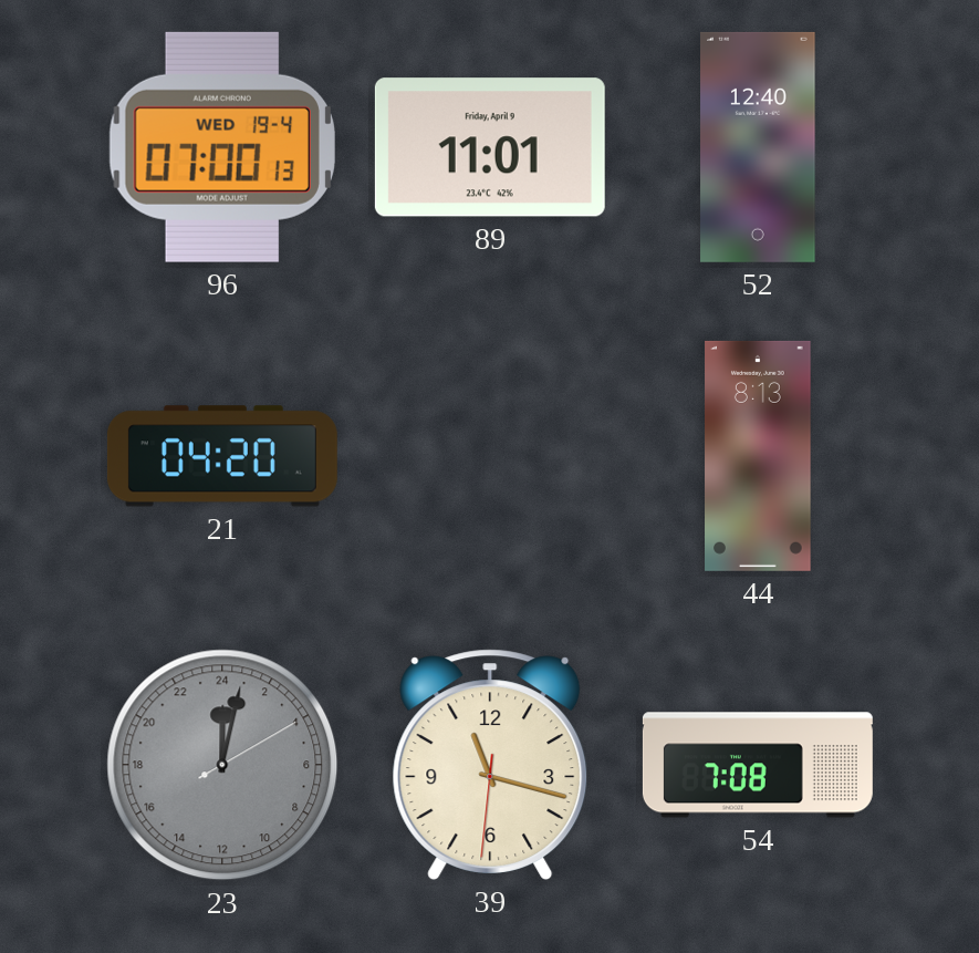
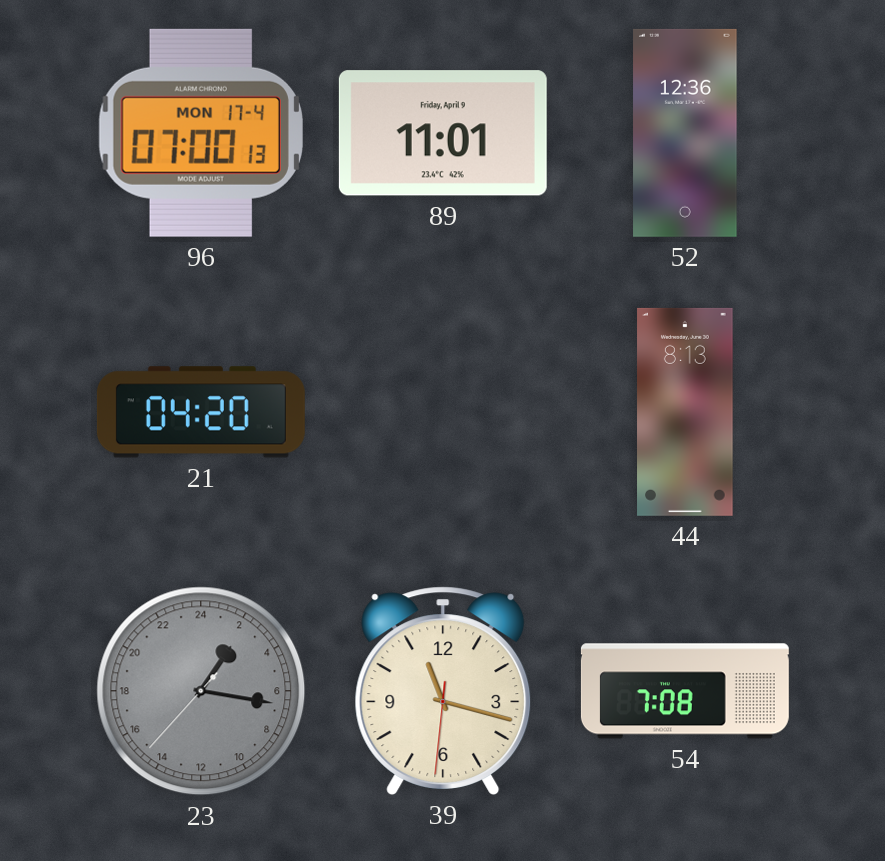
96 date: WED 19-4 -> MON 17-4
52: 12:40 -> 12:36
23: 0:02 -> 2:16
